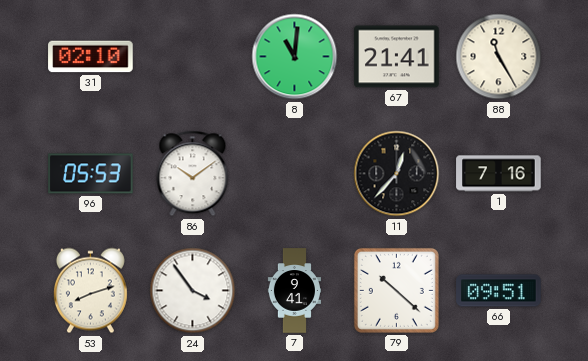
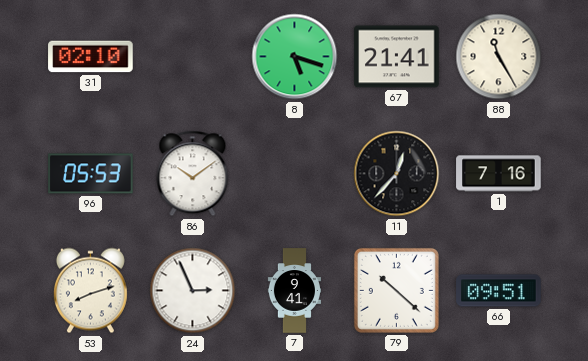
8: 11:01 -> 5:18
24: 3:54 -> 2:56
